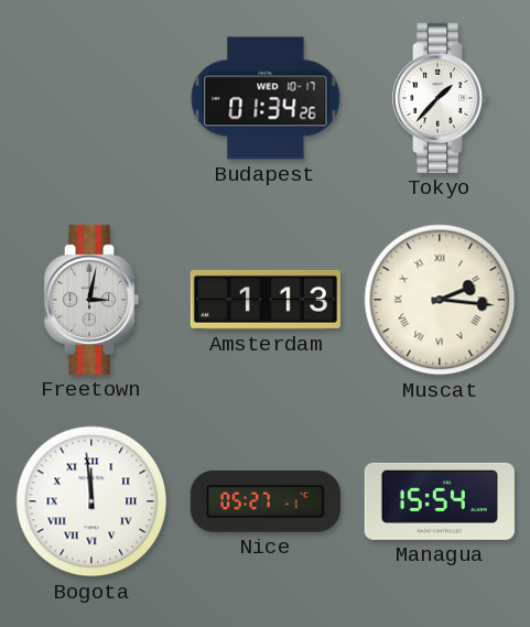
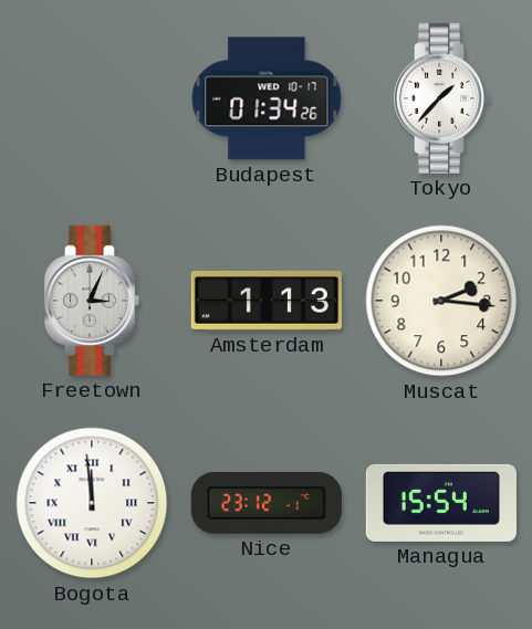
Freetown: 3:02 -> 3:04
Muscat numerals: Roman -> Arabic
Nice: 05:27 -> 23:12
